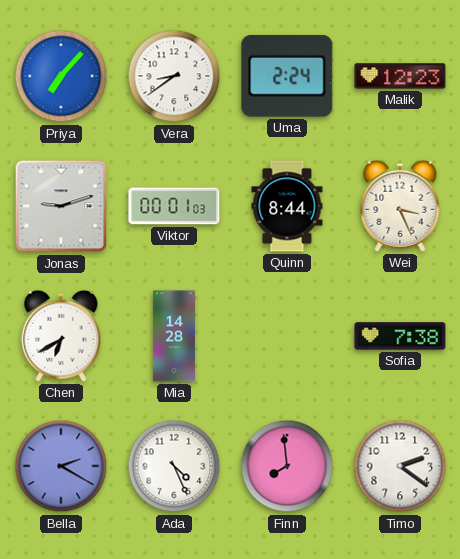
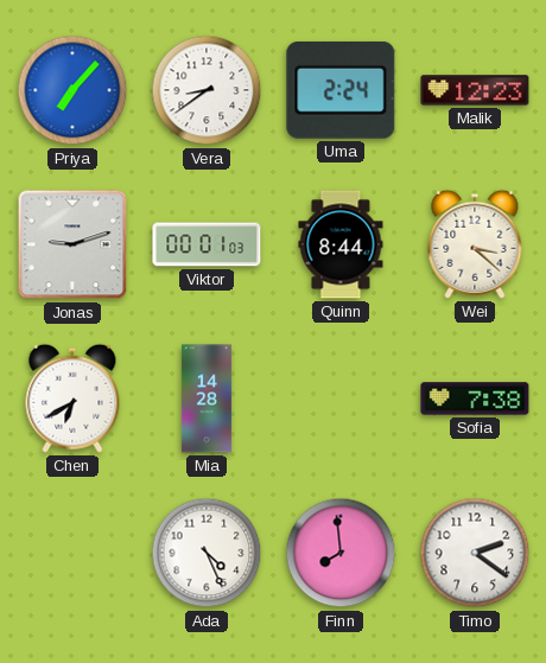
Wei: 3:26 -> 3:22
Bella: 2:20 -> none
